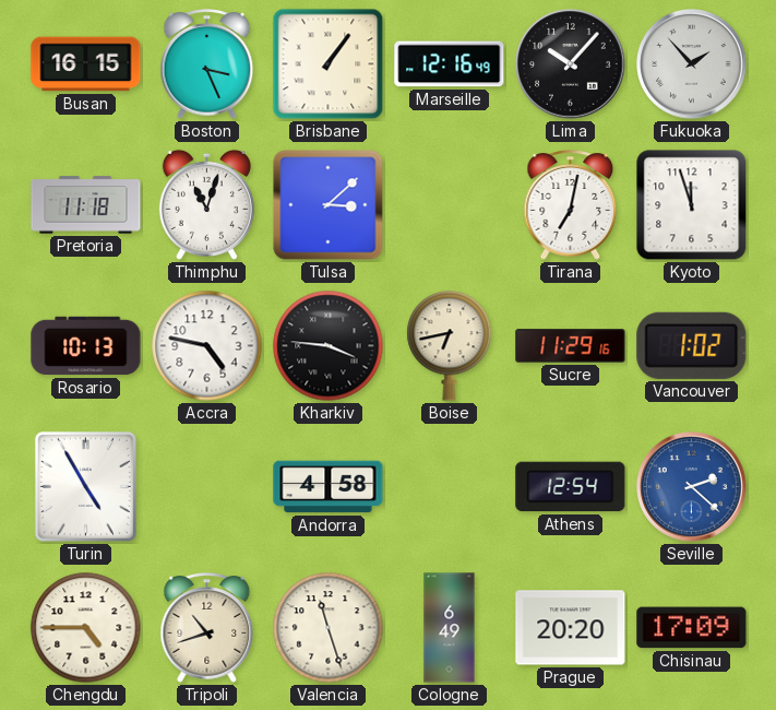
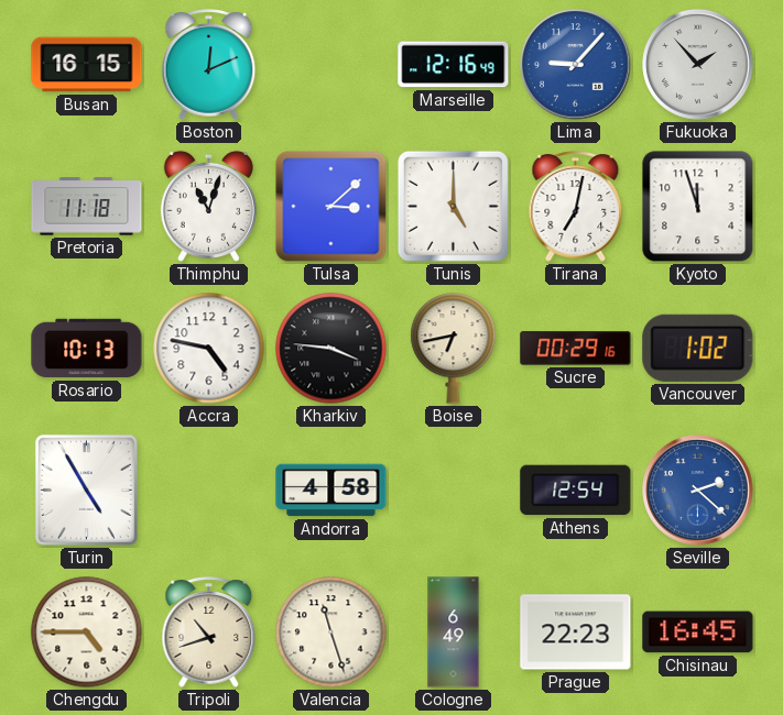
Boston: 3:26 -> 12:11
Brisbane: 1:06 -> none
Lima: 10:07 -> 9:07
Lima dial: black -> blue
Tunis: none -> 5:00
Sucre: 11:29 -> 00:29
Prague: 20:20 -> 22:23
Chisinau: 17:09 -> 16:45
